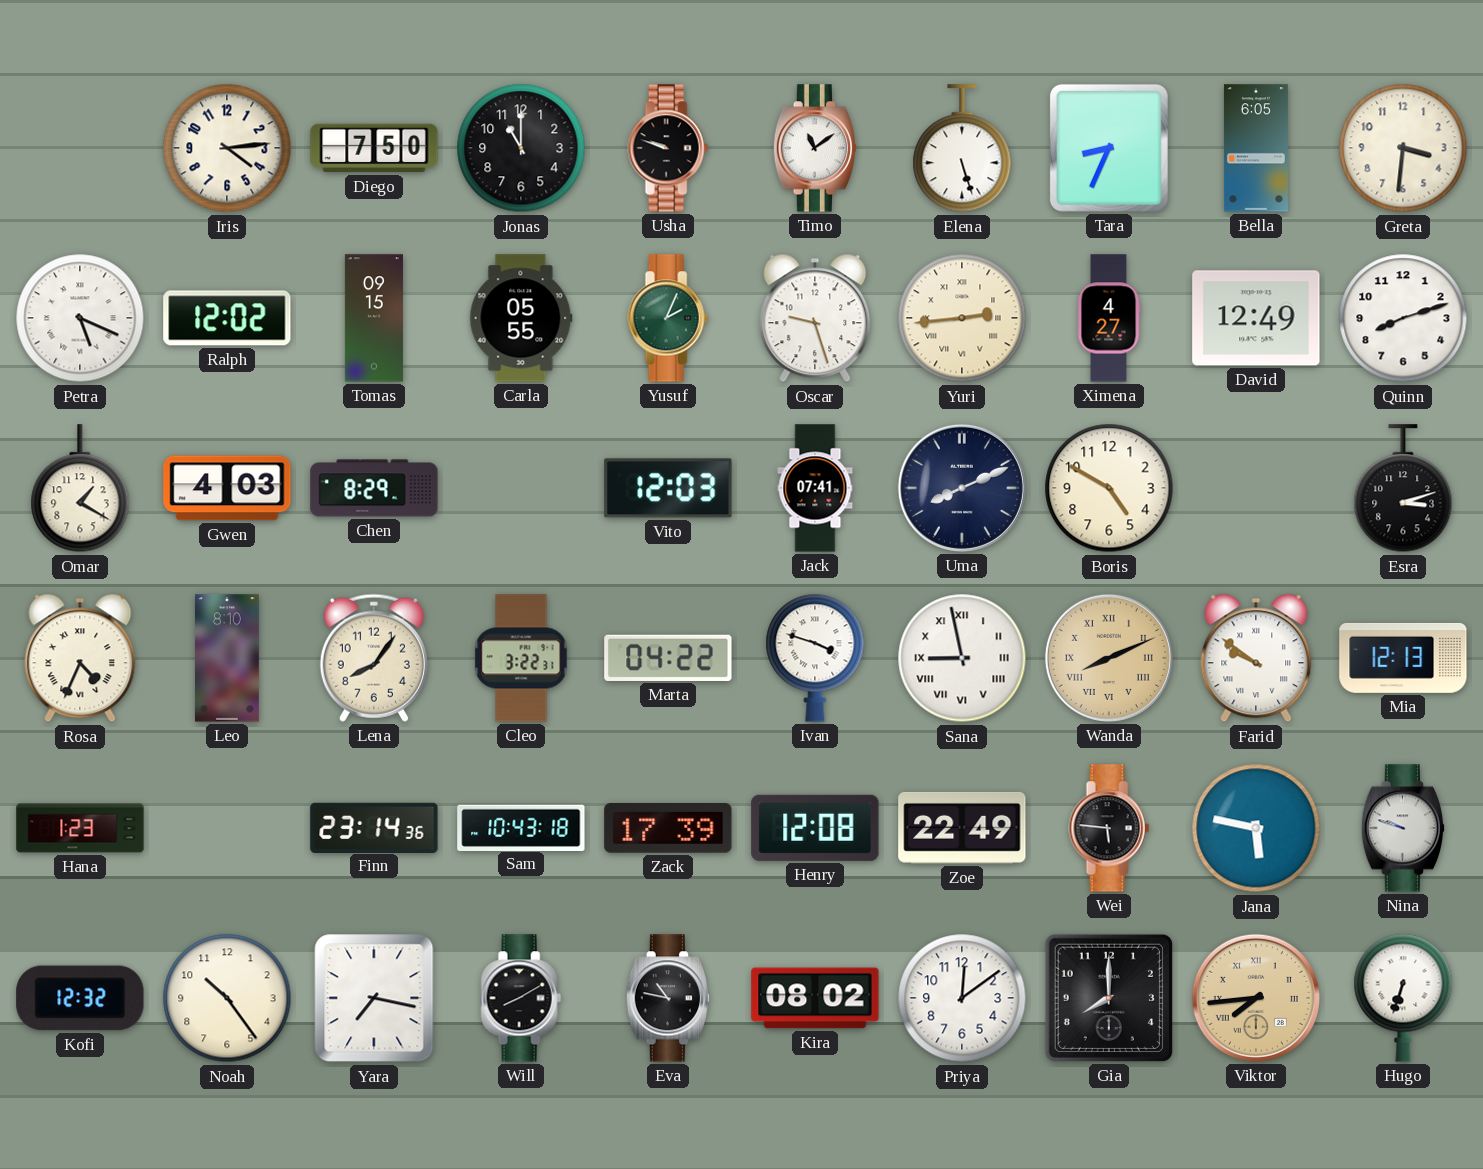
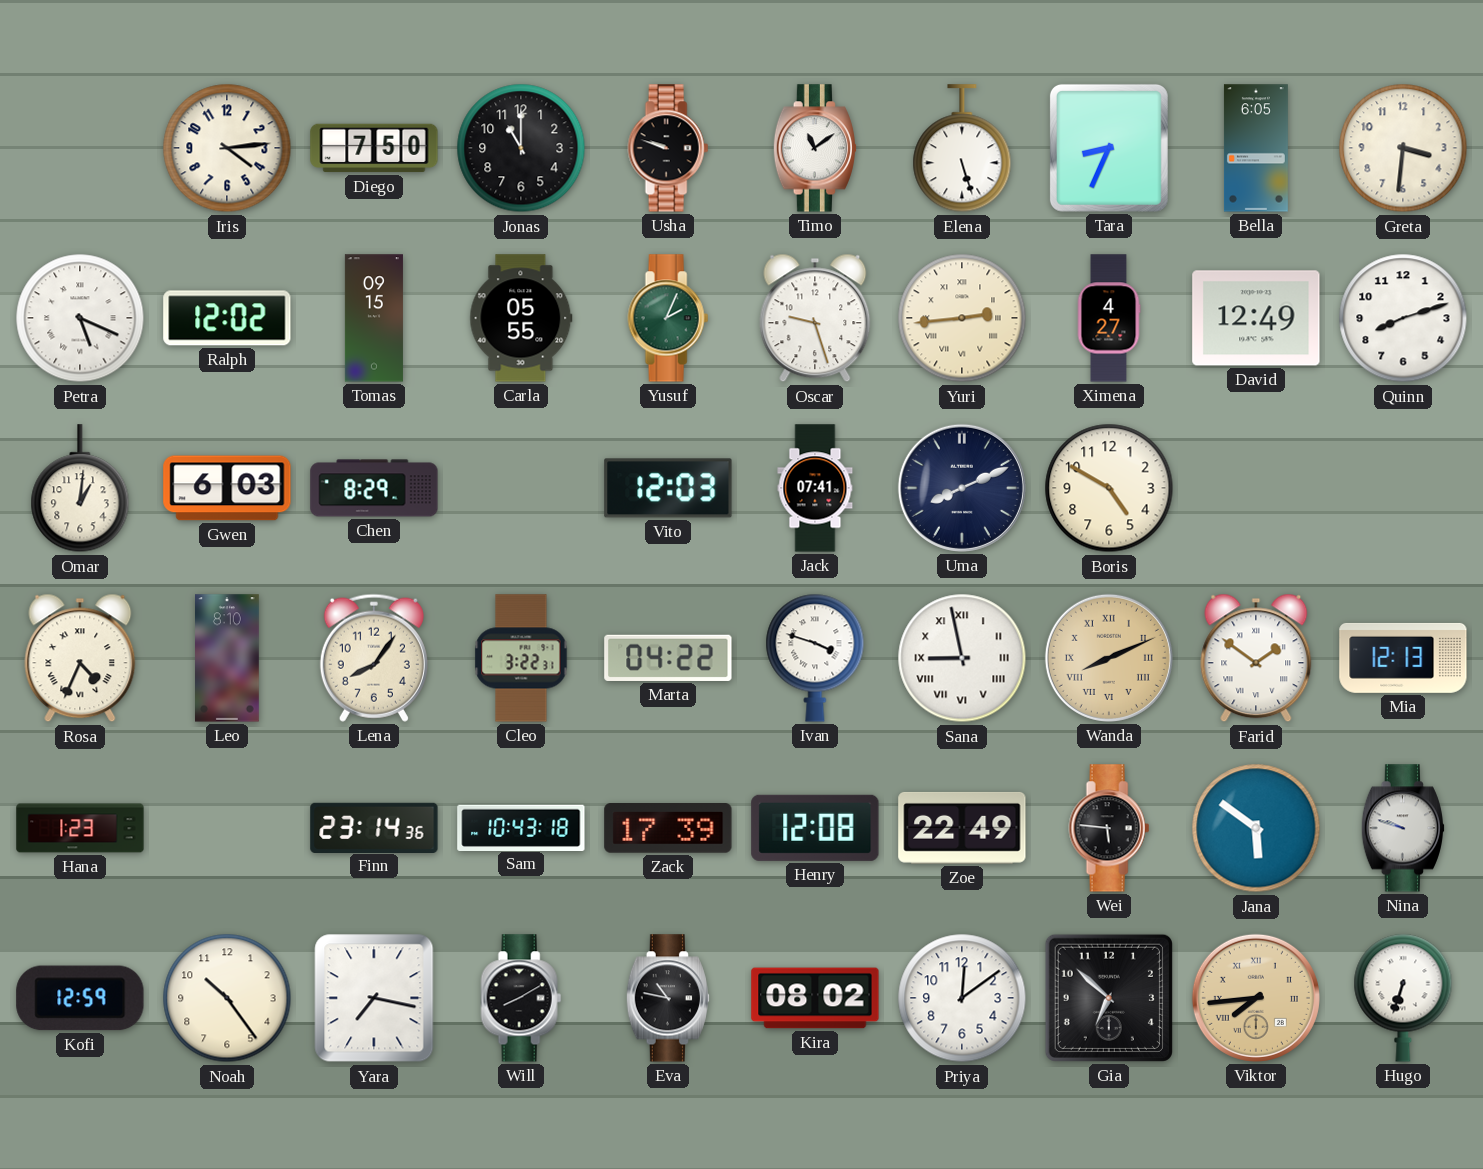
Omar: 1:20 -> 1:01
Gwen: 4:03 -> 6:03
Esra: 3:12 -> none
Farid: 9:51 -> 1:51
Jana: 5:47 -> 5:51
Kofi: 12:32 -> 12:59
Gia: 8:00 -> 6:52
